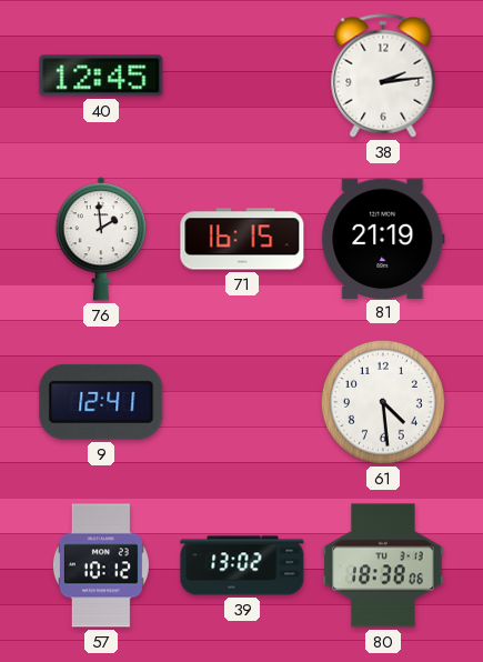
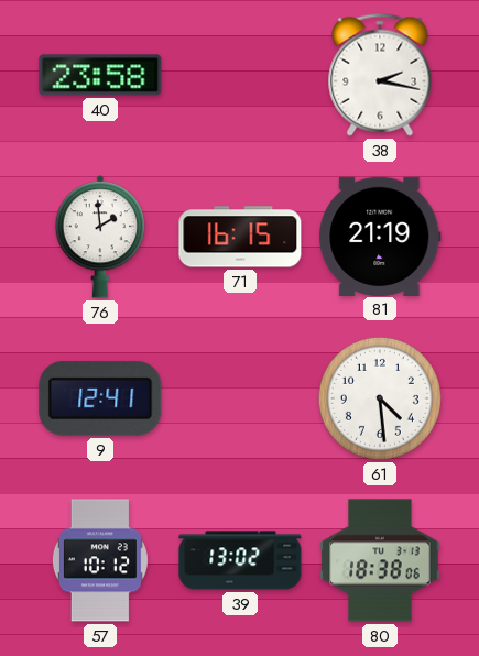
40: 12:45 -> 23:58
38: 2:14 -> 2:17
